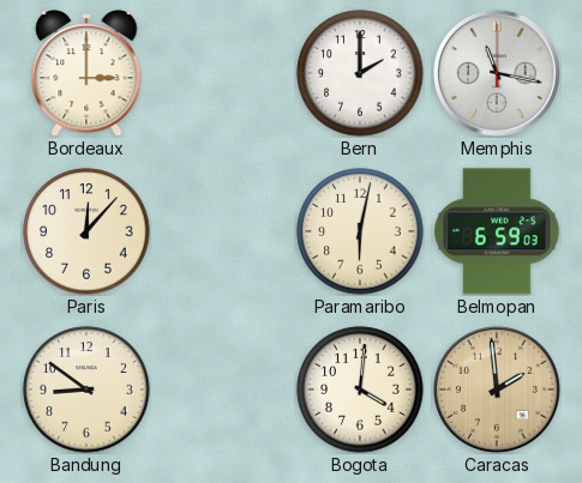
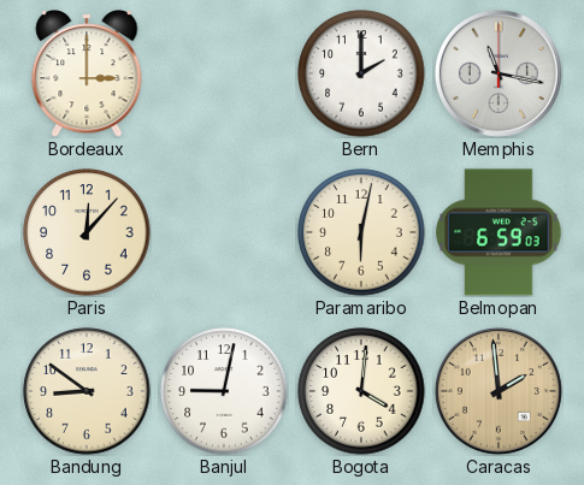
Banjul: none -> 9:02
